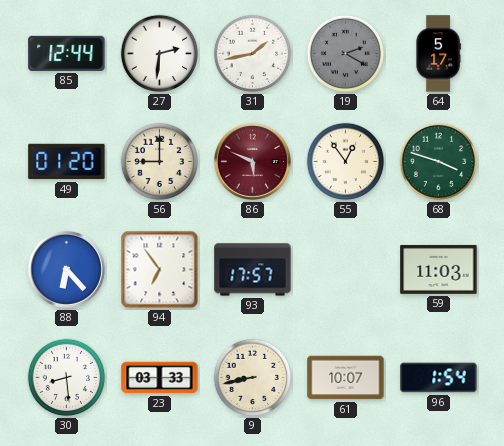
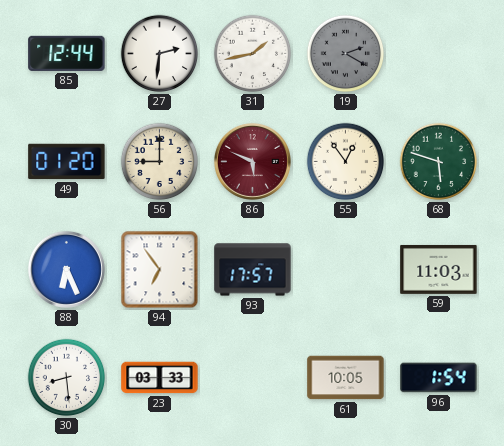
64: 5:17 -> none
68: 3:48 -> 5:48
88: 6:23 -> 6:26
9: 8:43 -> none
61: 10:07 -> 10:05
